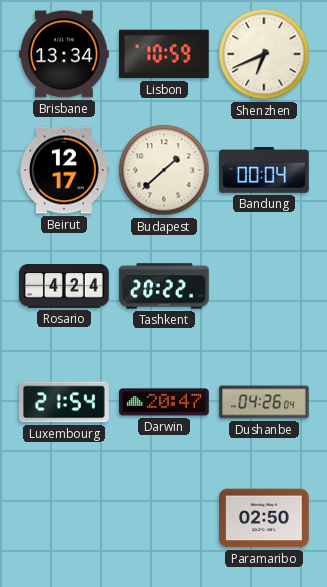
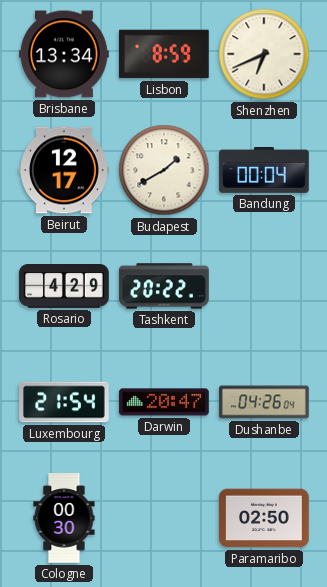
Lisbon: 10:59 -> 8:59
Budapest: 1:38 -> 1:40
Rosario: 4:24 -> 4:29
Cologne: none -> 00:30
